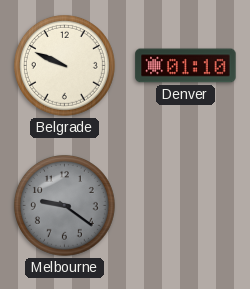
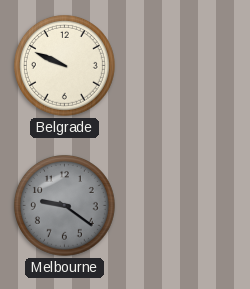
Denver: 01:10 -> none
